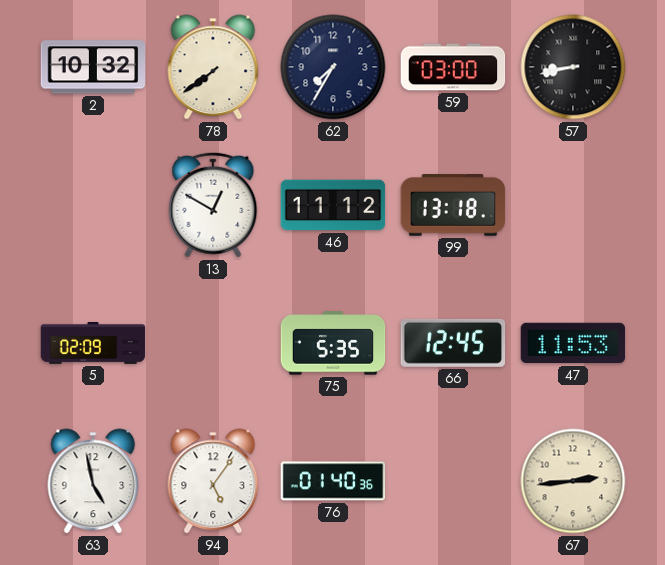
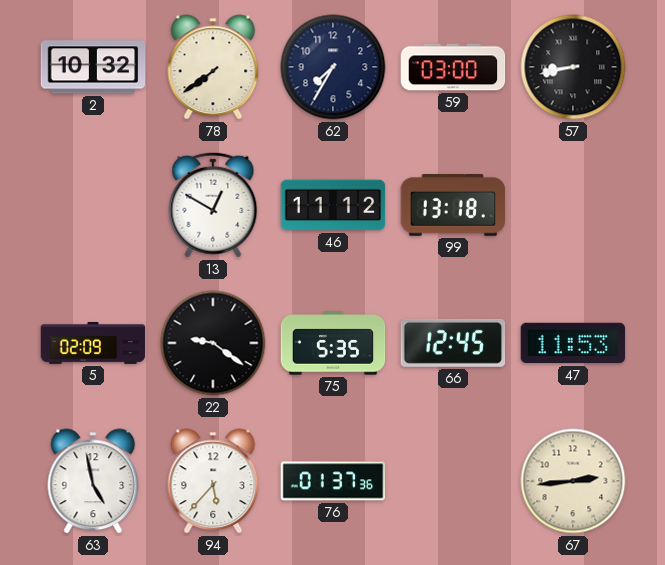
22: none -> 9:21
94: 5:06 -> 5:37
76: 01:40 -> 01:37
